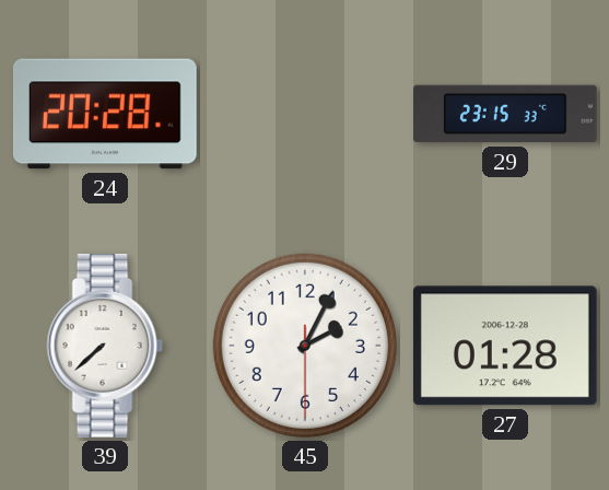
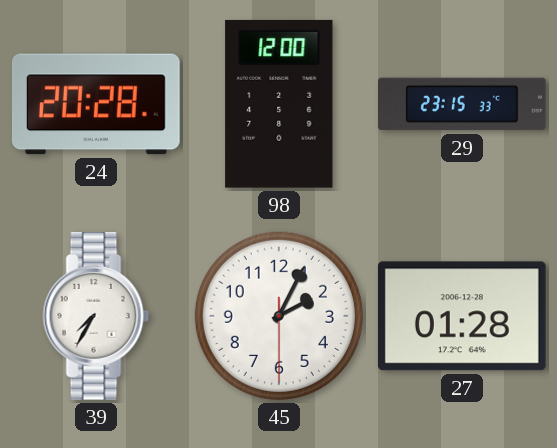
98: none -> 12:00
39: 7:38 -> 7:35
